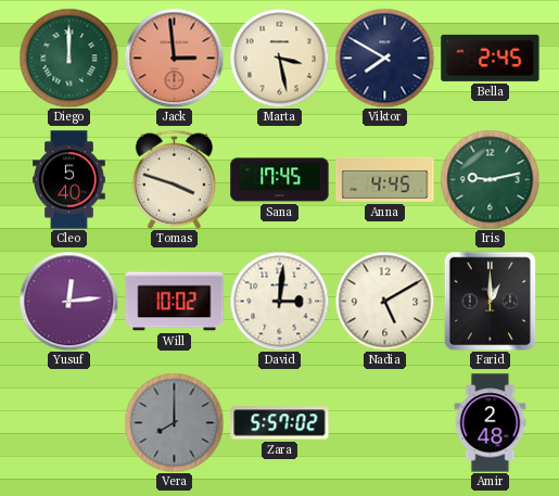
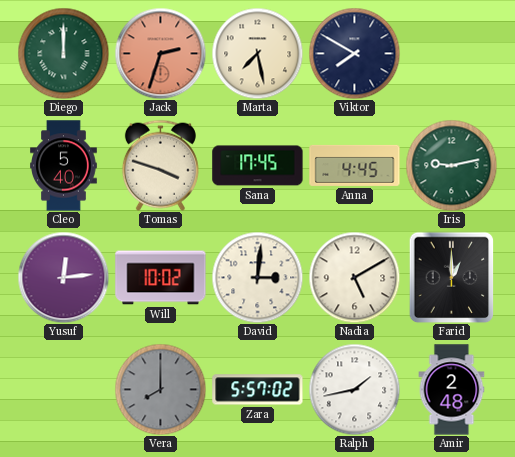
Jack: 2:59 -> 2:33
Marta: 3:28 -> 7:28
Bella: 2:45 -> none
Ralph: none -> 1:43
